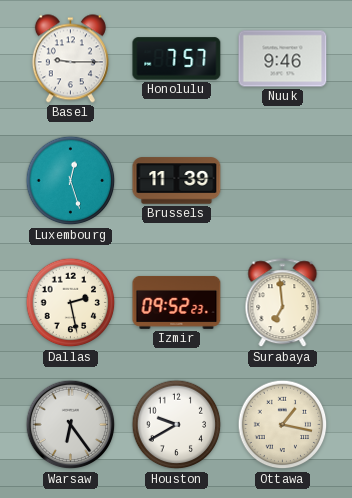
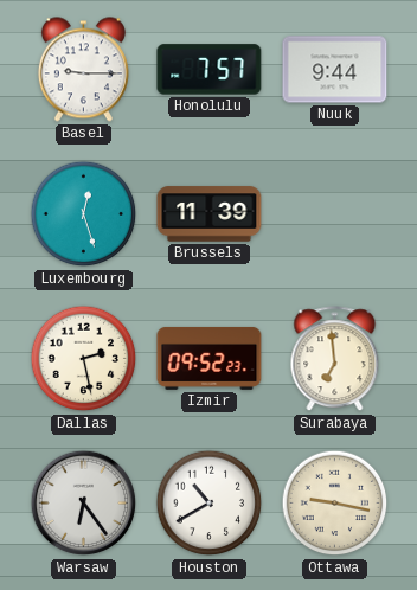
Nuuk: 9:46 -> 9:44
Houston: 9:40 -> 10:40
Ottawa: 1:17 -> 9:17
